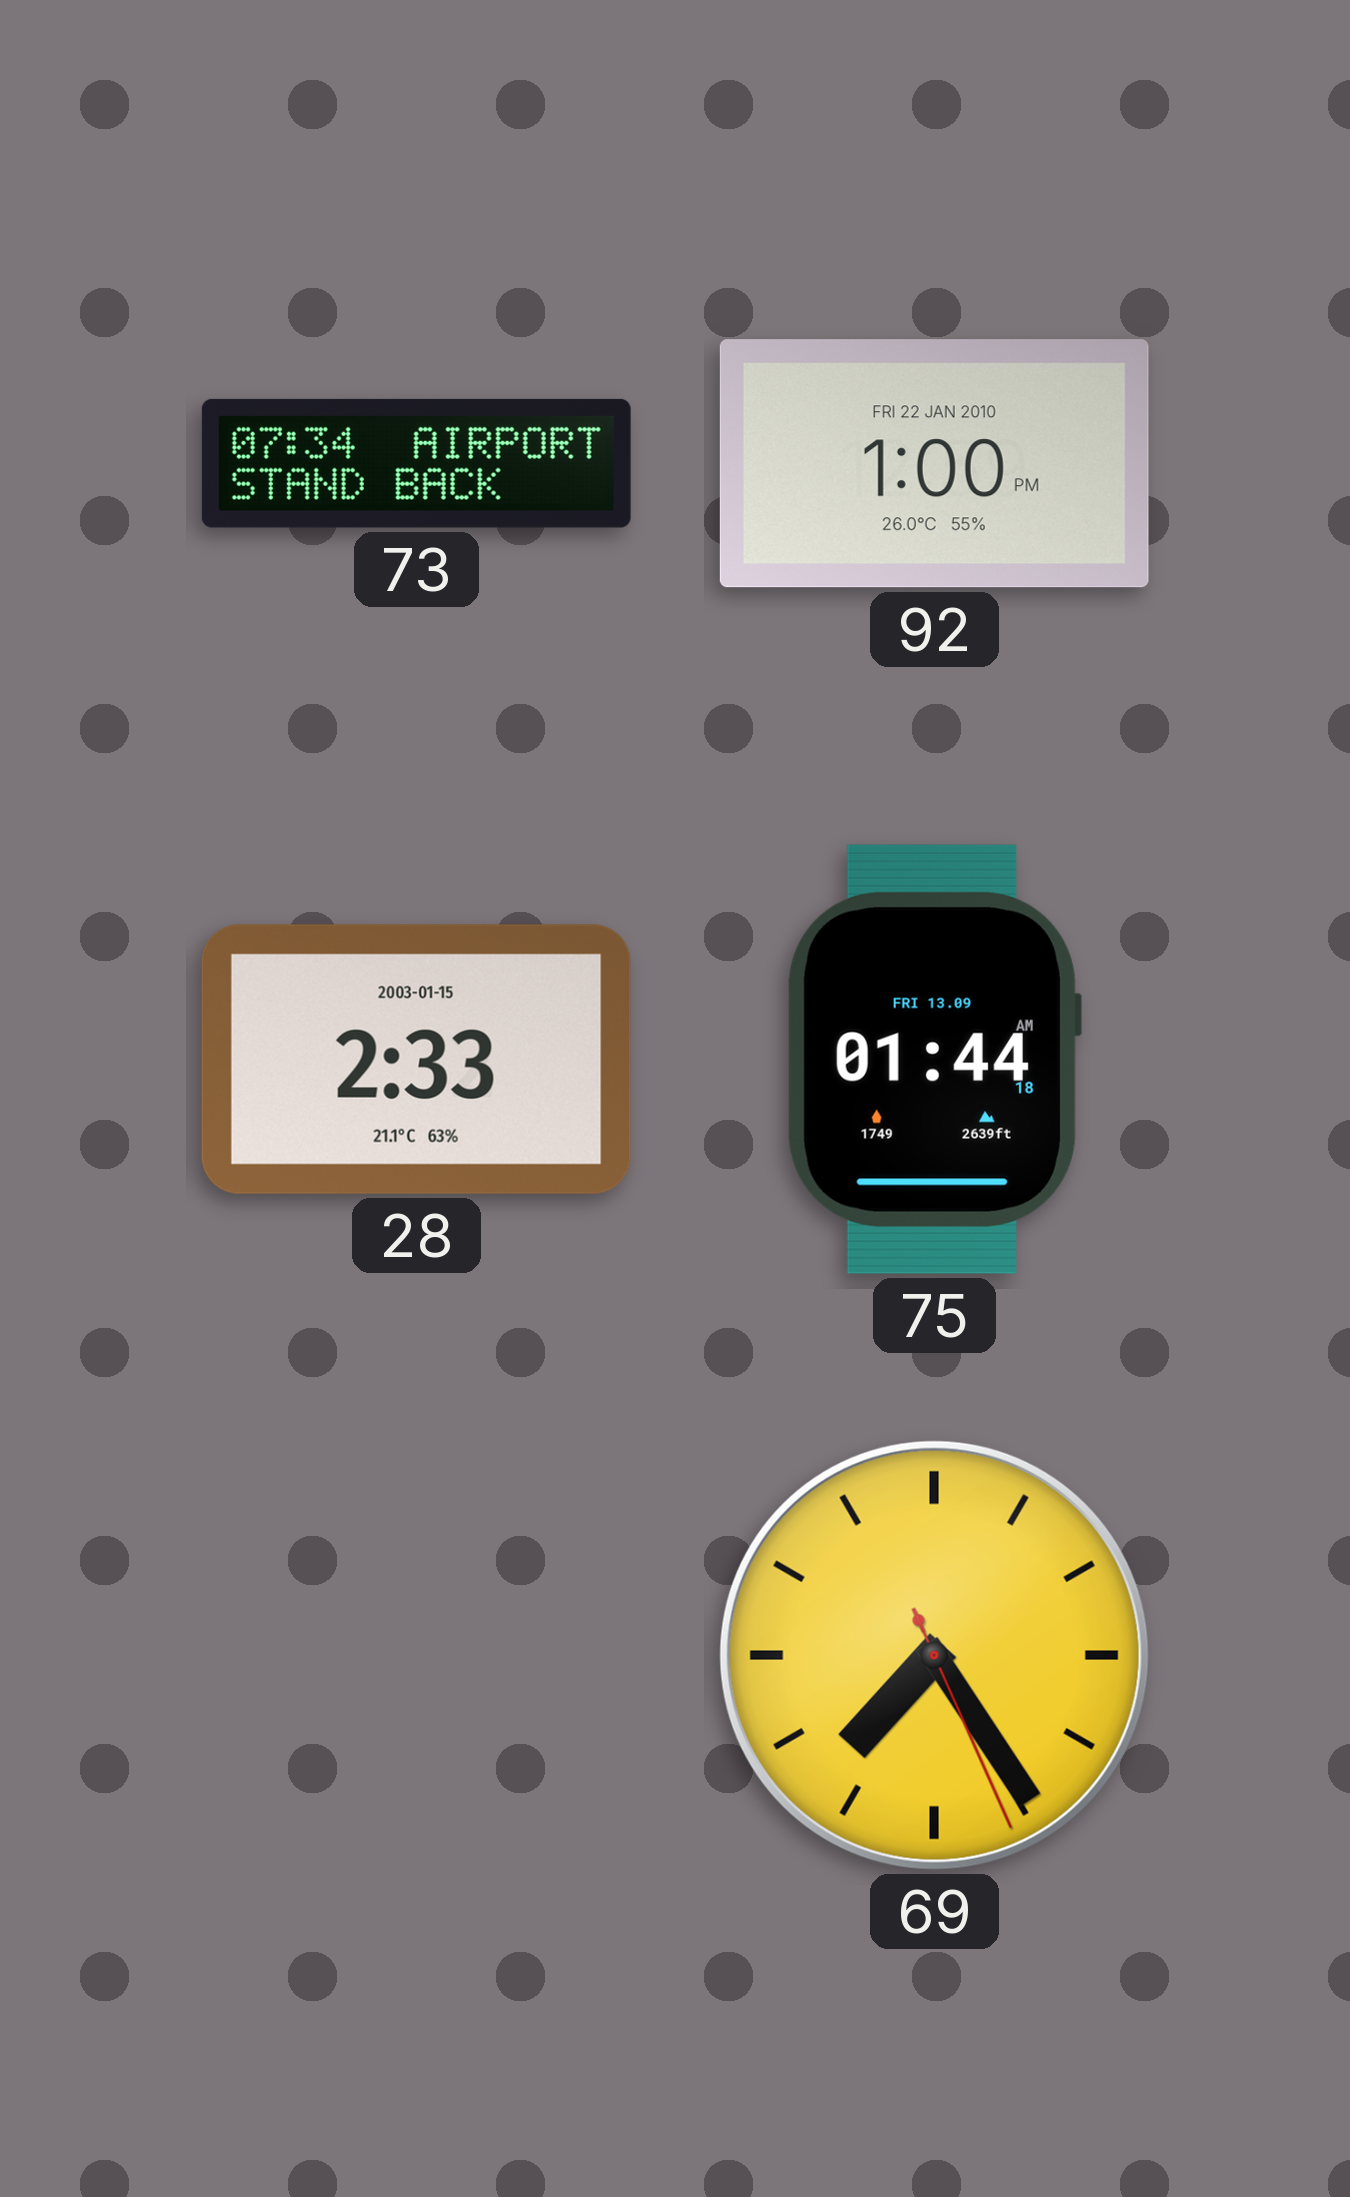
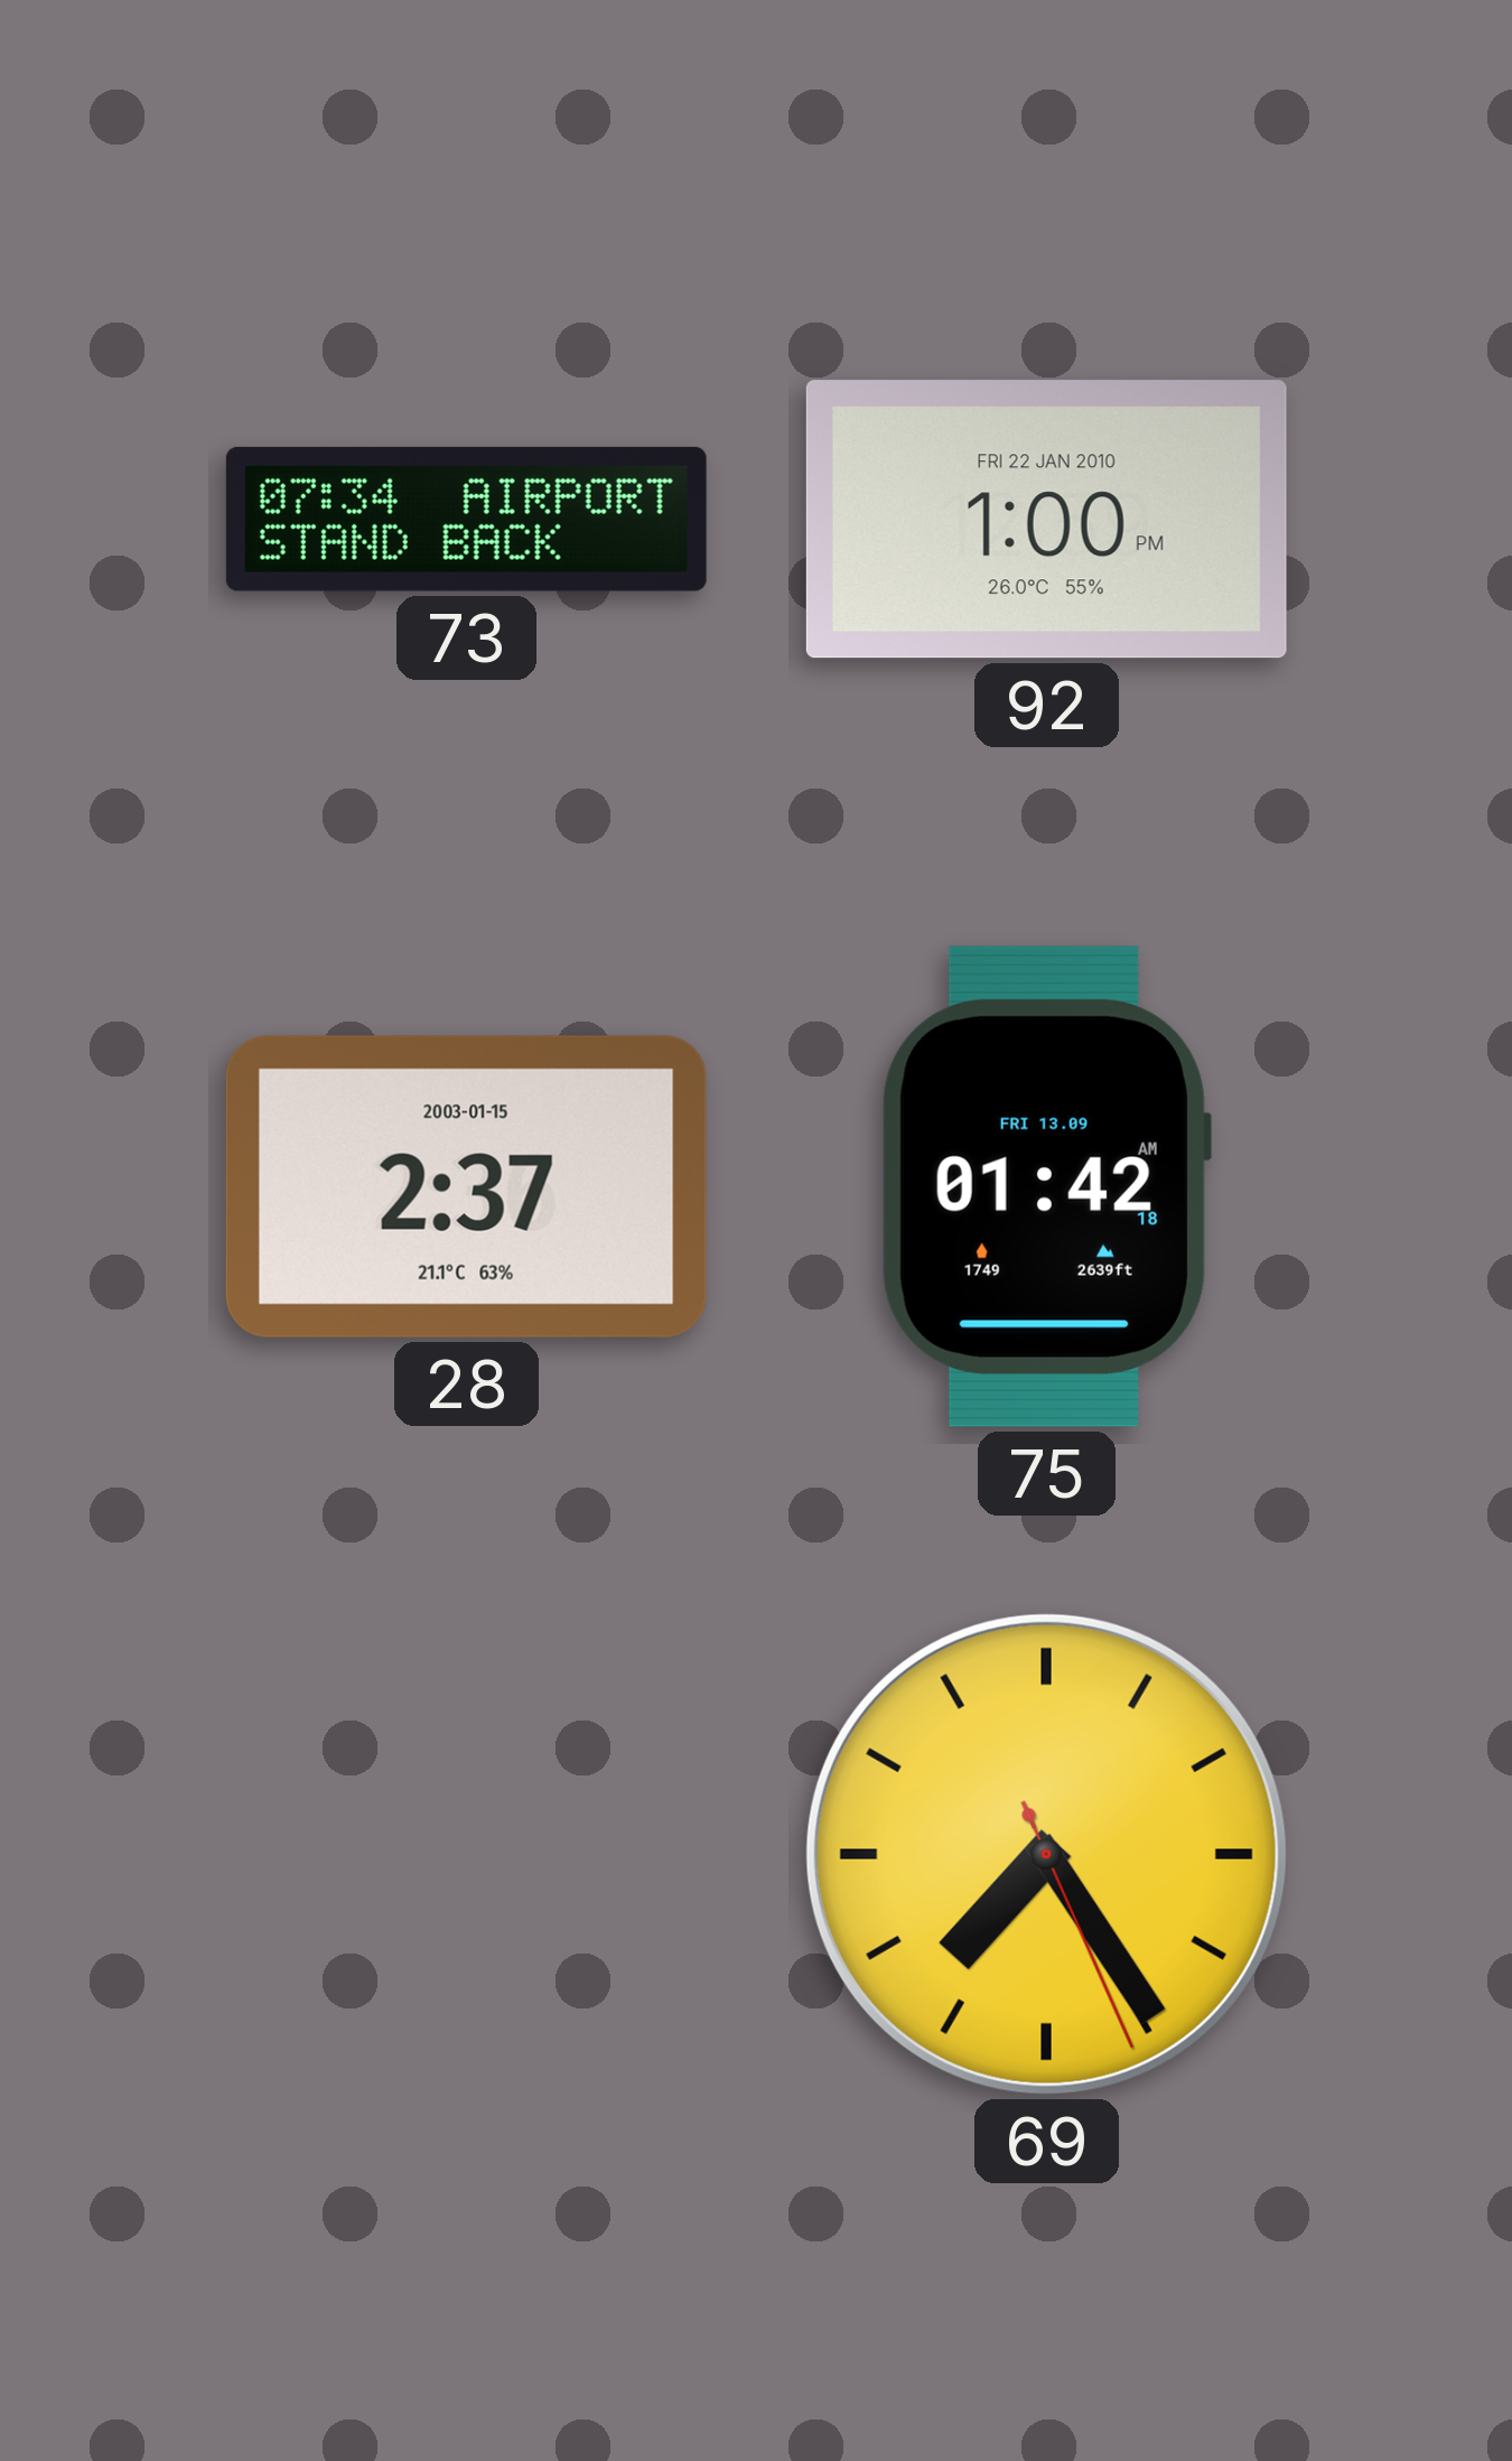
28: 2:33 -> 2:37
75: 01:44 -> 01:42
